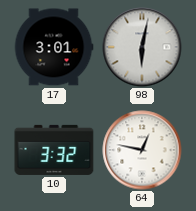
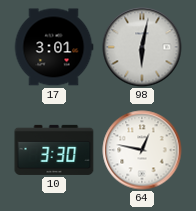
10: 3:32 -> 3:30
